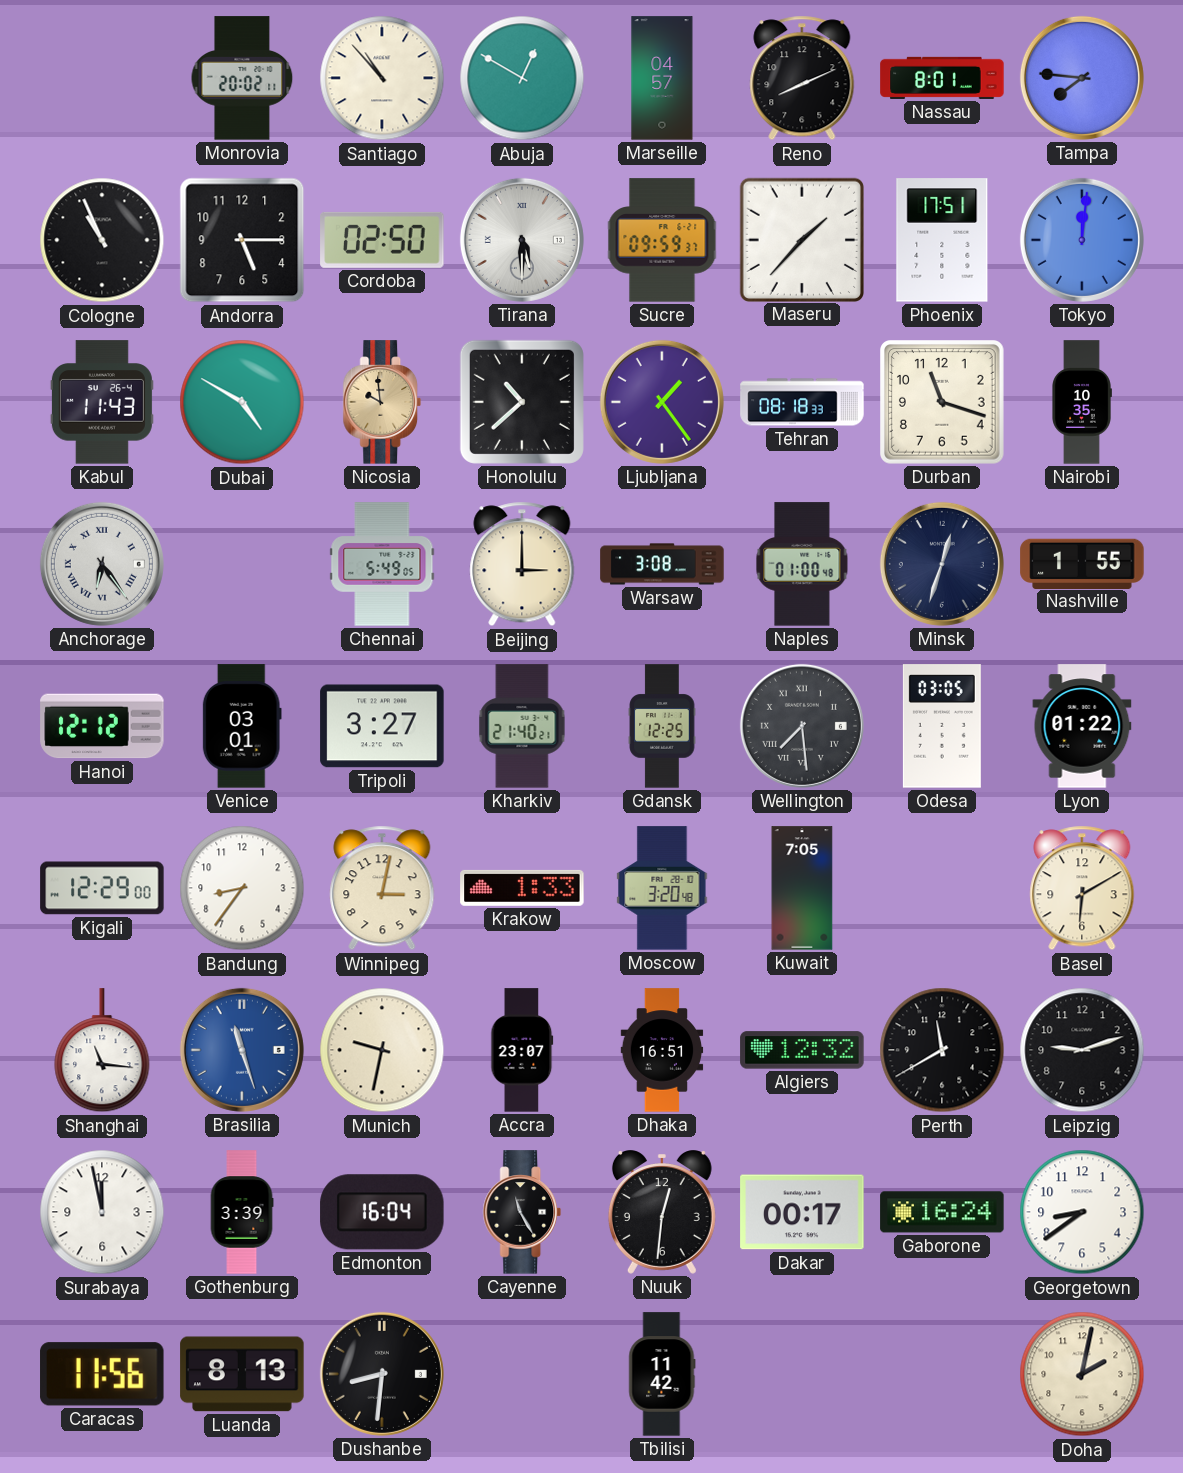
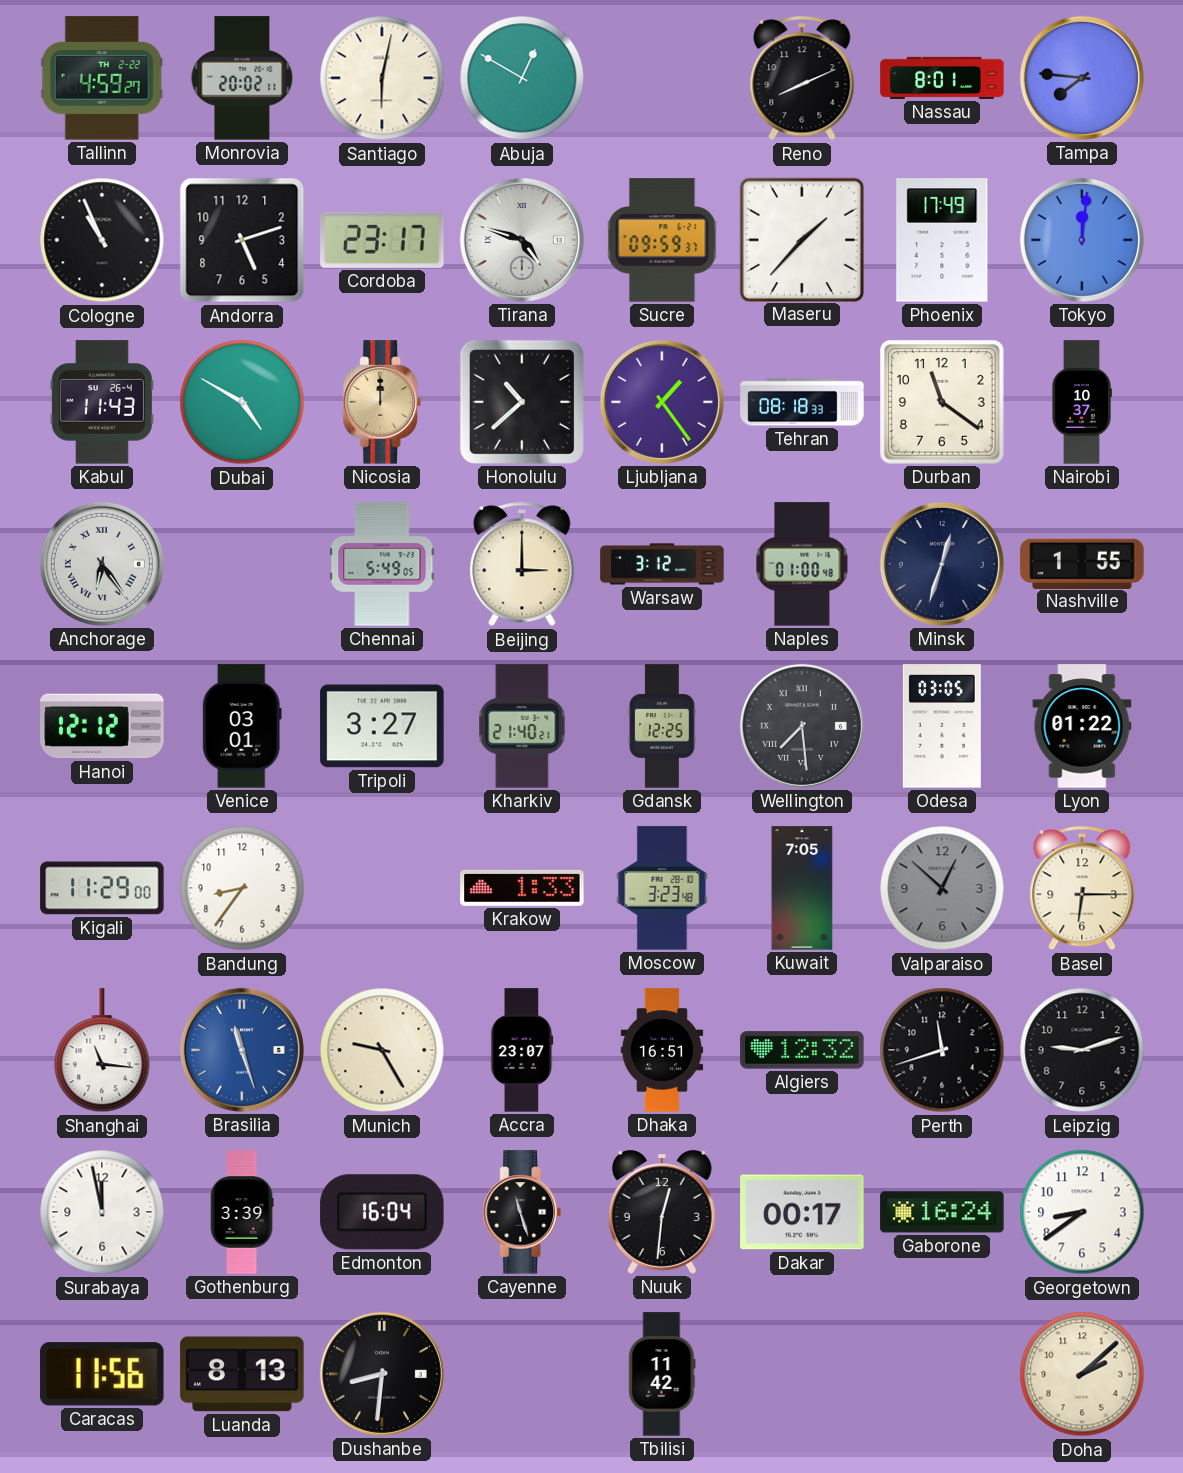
Tallinn: none -> 4:59
Santiago: 10:53 -> 6:02
Marseille: 04:57 -> none
Andorra: 5:15 -> 5:12
Cordoba: 02:50 -> 23:17
Tirana: 5:30 -> 4:48
Phoenix: 17:51 -> 17:49
Nicosia: 9:59 -> 12:00
Durban: 11:18 -> 11:21
Nairobi: 10:35 -> 10:37
Warsaw: 3:08 -> 3:12
Kigali: 12:29 -> 11:29
Winnipeg: 3:02 -> none
Moscow: 3:20 -> 3:23
Valparaiso: none -> 12:52
Basel: 6:10 -> 6:15
Munich: 9:32 -> 9:25
Perth: 11:40 -> 11:42
Cayenne: 11:25 -> 11:27
Doha: 2:02 -> 2:08
